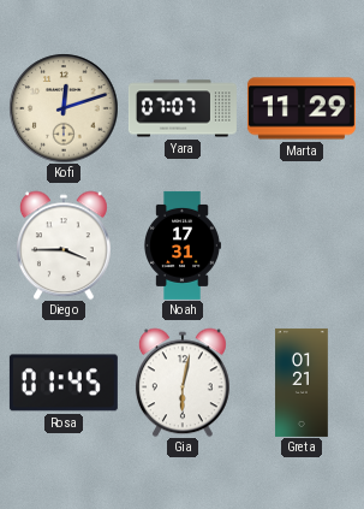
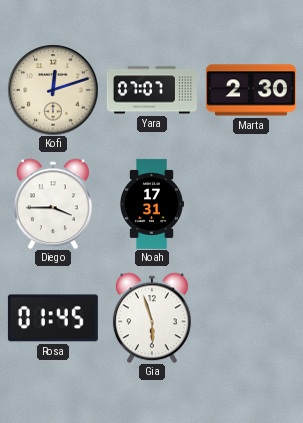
Marta: 11:29 -> 2:30
Gia: 6:02 -> 5:57
Greta: 01:21 -> none
